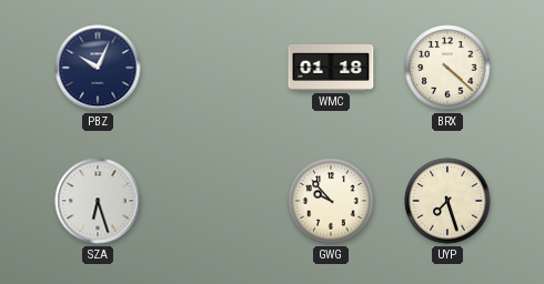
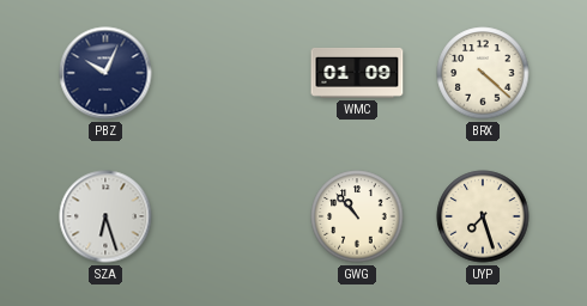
WMC: 01:18 -> 01:09
GWG: 9:53 -> 10:53
